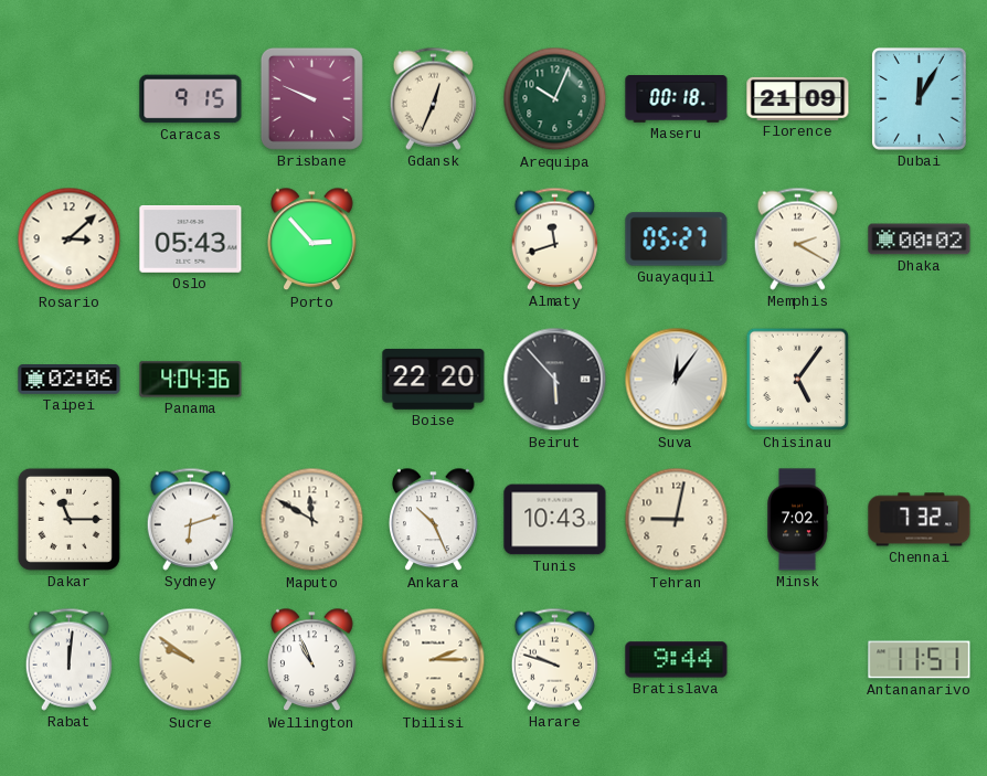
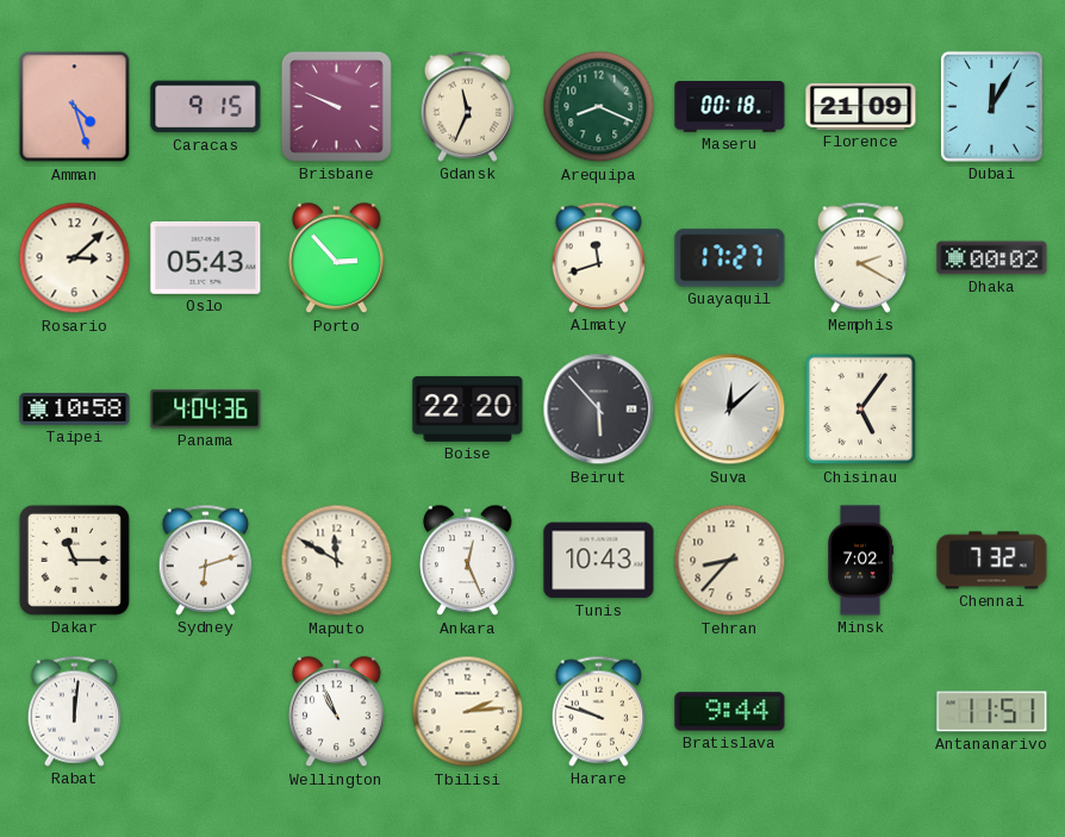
Amman: none -> 4:27
Gdansk: 12:34 -> 11:34
Arequipa: 10:04 -> 8:19
Guayaquil: 05:27 -> 17:27
Taipei: 02:06 -> 10:58
Suva: 12:06 -> 12:08
Ankara: 10:26 -> 12:26
Tehran: 9:02 -> 8:37
Sucre: 9:51 -> none
Tbilisi: 2:15 -> 2:14
